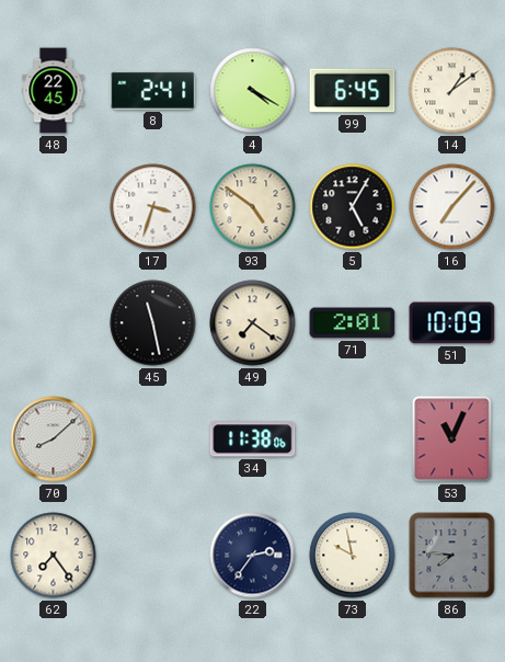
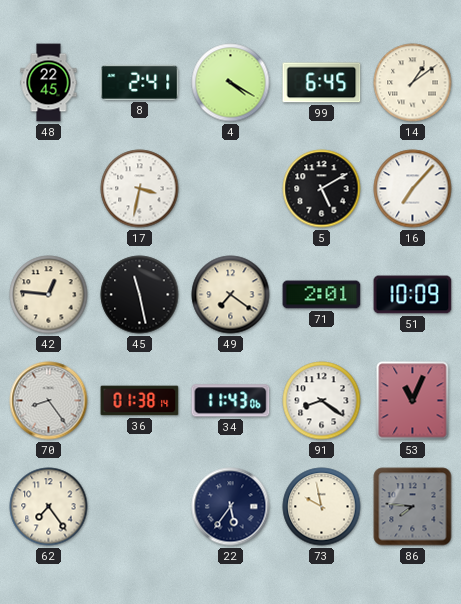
17: 3:33 -> 3:32
93: 4:51 -> none
5: 5:05 -> 5:10
42: none -> 12:46
70: 8:08 -> 8:24
36: none -> 01:38
34: 11:38 -> 11:43
91: none -> 8:21
22: 2:36 -> 5:36
